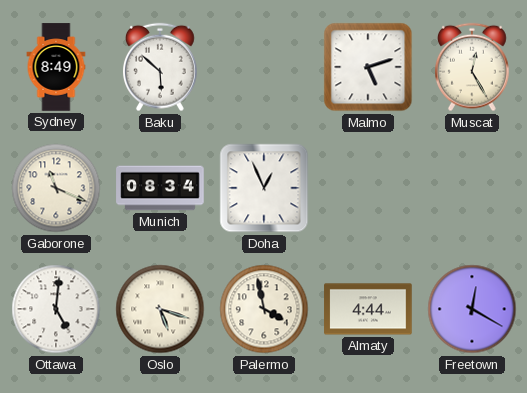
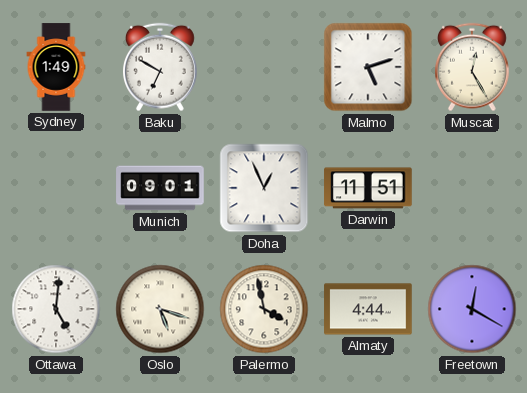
Sydney: 8:49 -> 1:49
Baku: 5:52 -> 6:50
Gaborone: 11:19 -> none
Munich: 08:34 -> 09:01
Darwin: none -> 11:51
